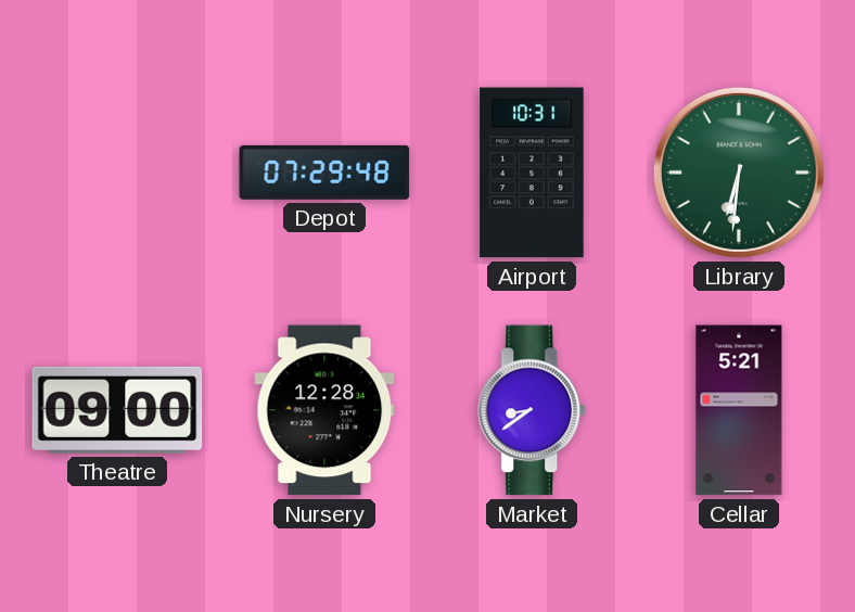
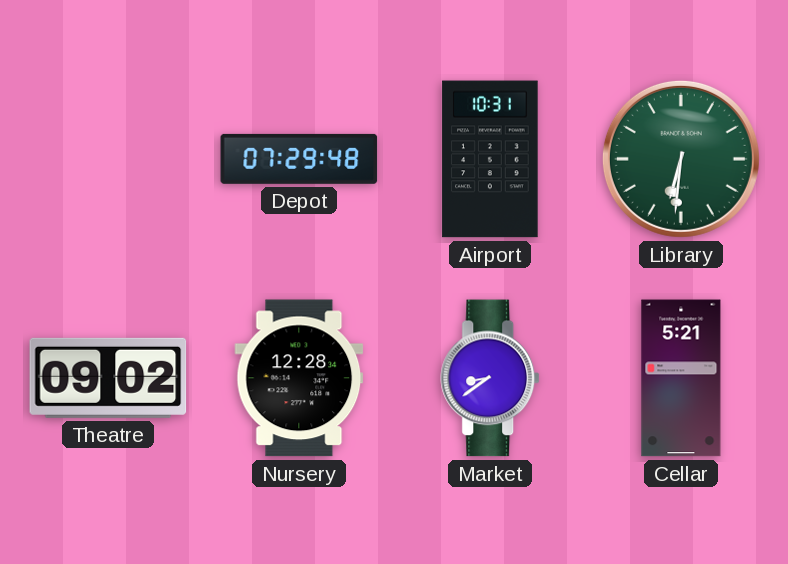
Theatre: 09:00 -> 09:02
